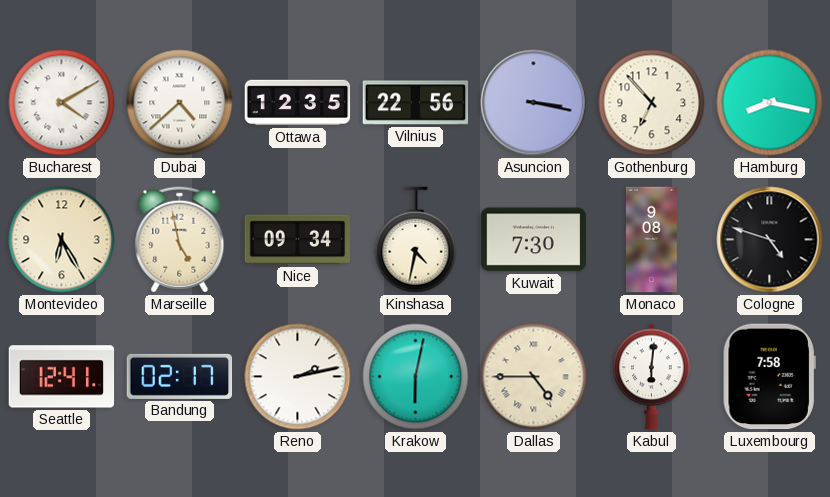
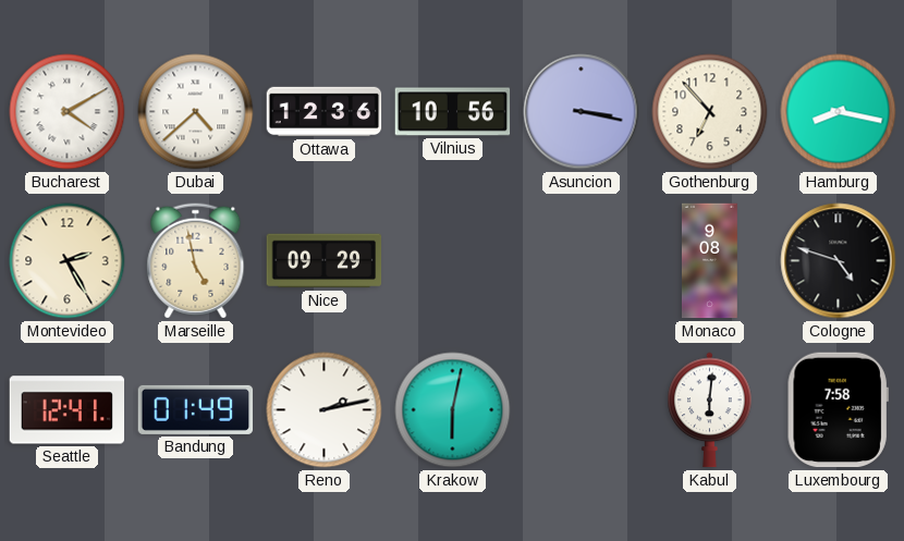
Ottawa: 12:35 -> 12:36
Vilnius: 22:56 -> 10:56
Montevideo: 6:25 -> 2:25
Nice: 09:34 -> 09:29
Kinshasa: 4:32 -> none
Kuwait: 7:30 -> none
Bandung: 02:17 -> 01:49
Dallas: 4:45 -> none
